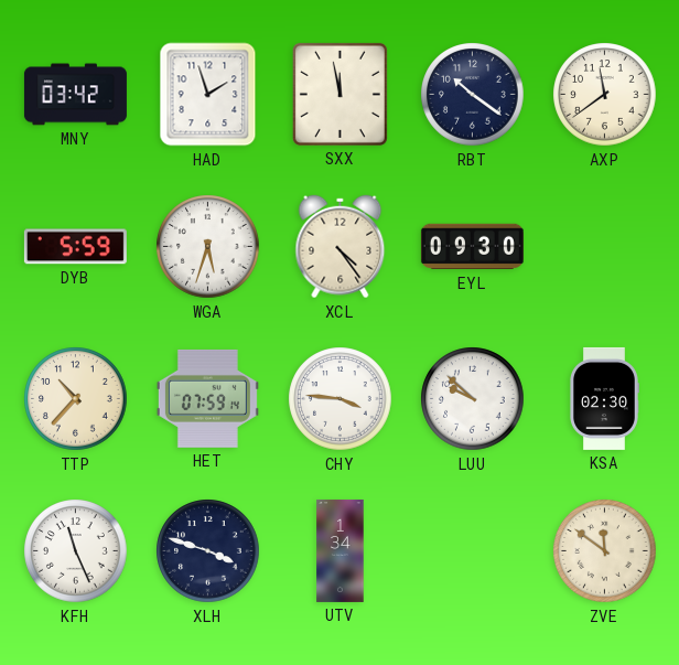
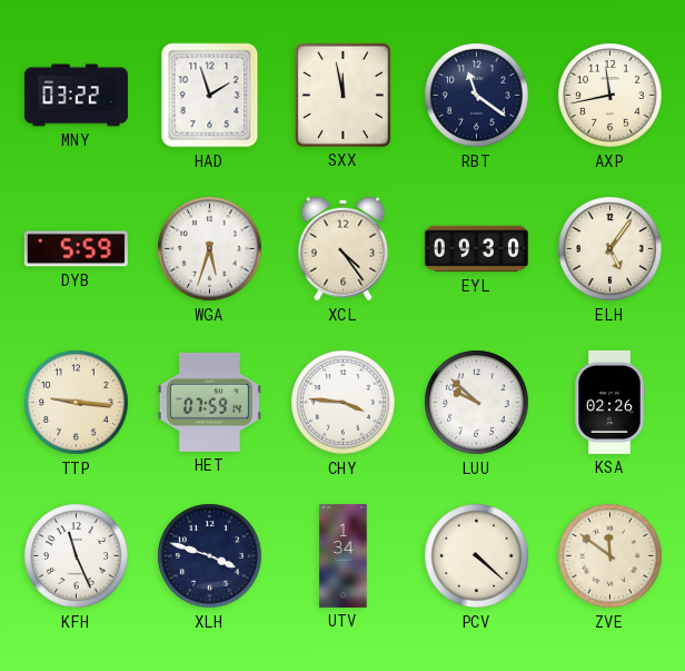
MNY: 03:42 -> 03:22
RBT: 10:21 -> 11:21
AXP: 11:39 -> 11:43
ELH: none -> 5:06
TTP: 10:37 -> 9:16
KSA: 02:30 -> 02:26
PCV: none -> 4:22
